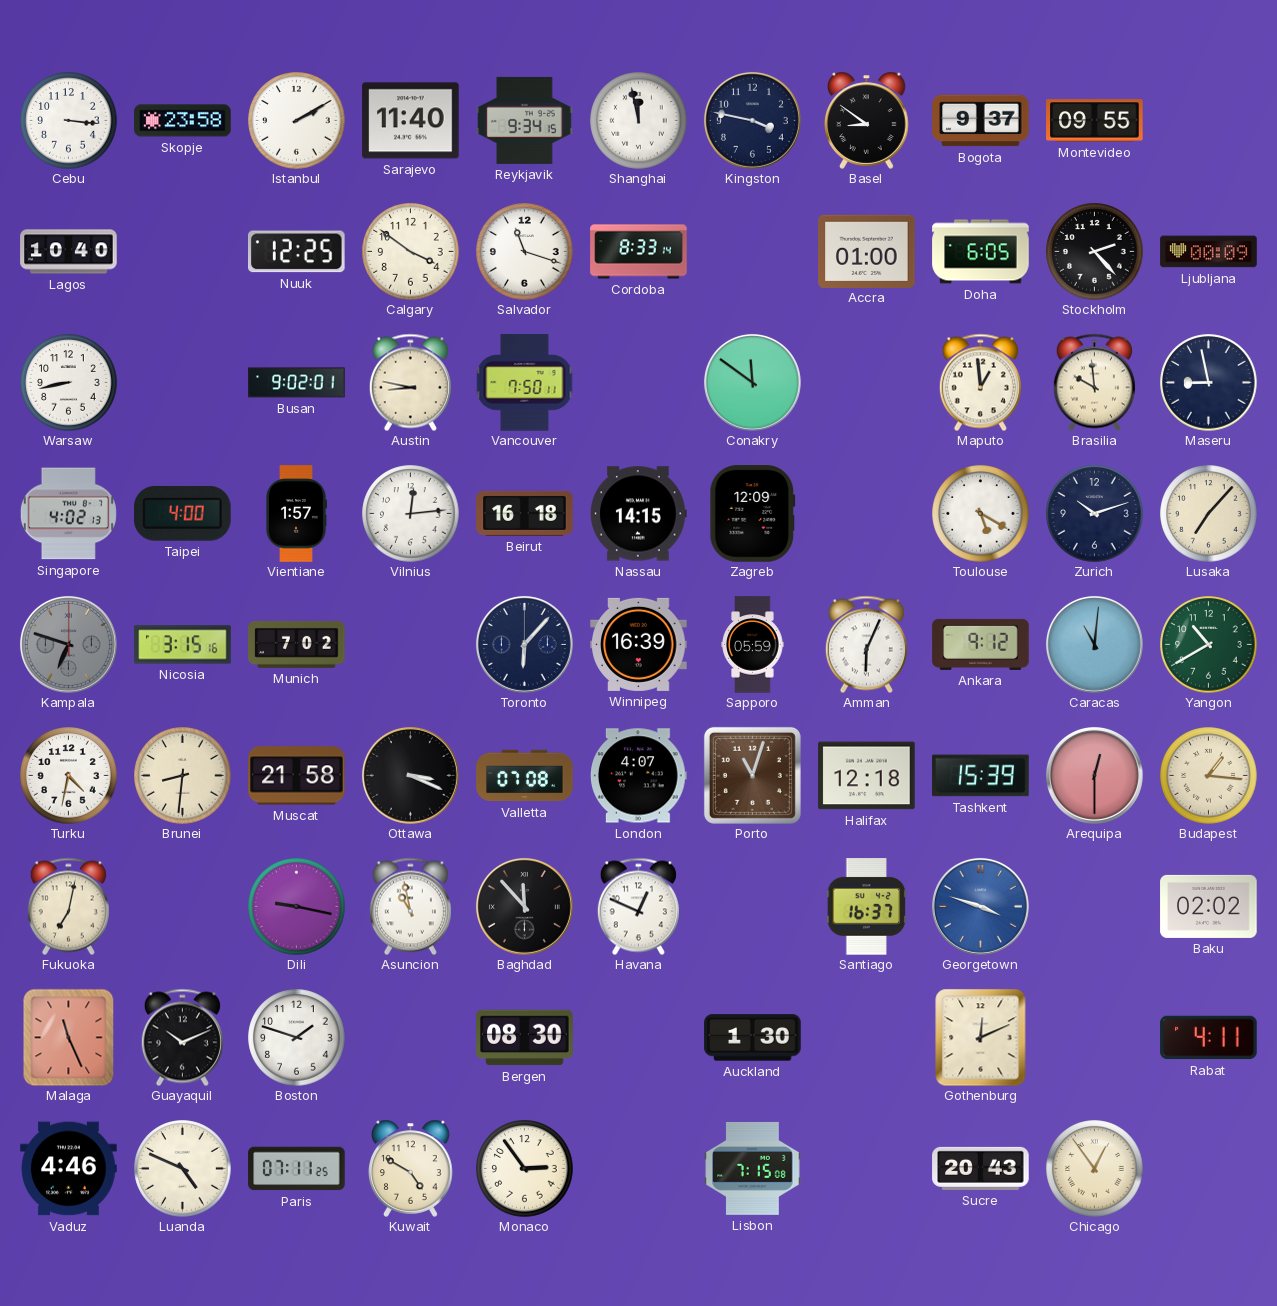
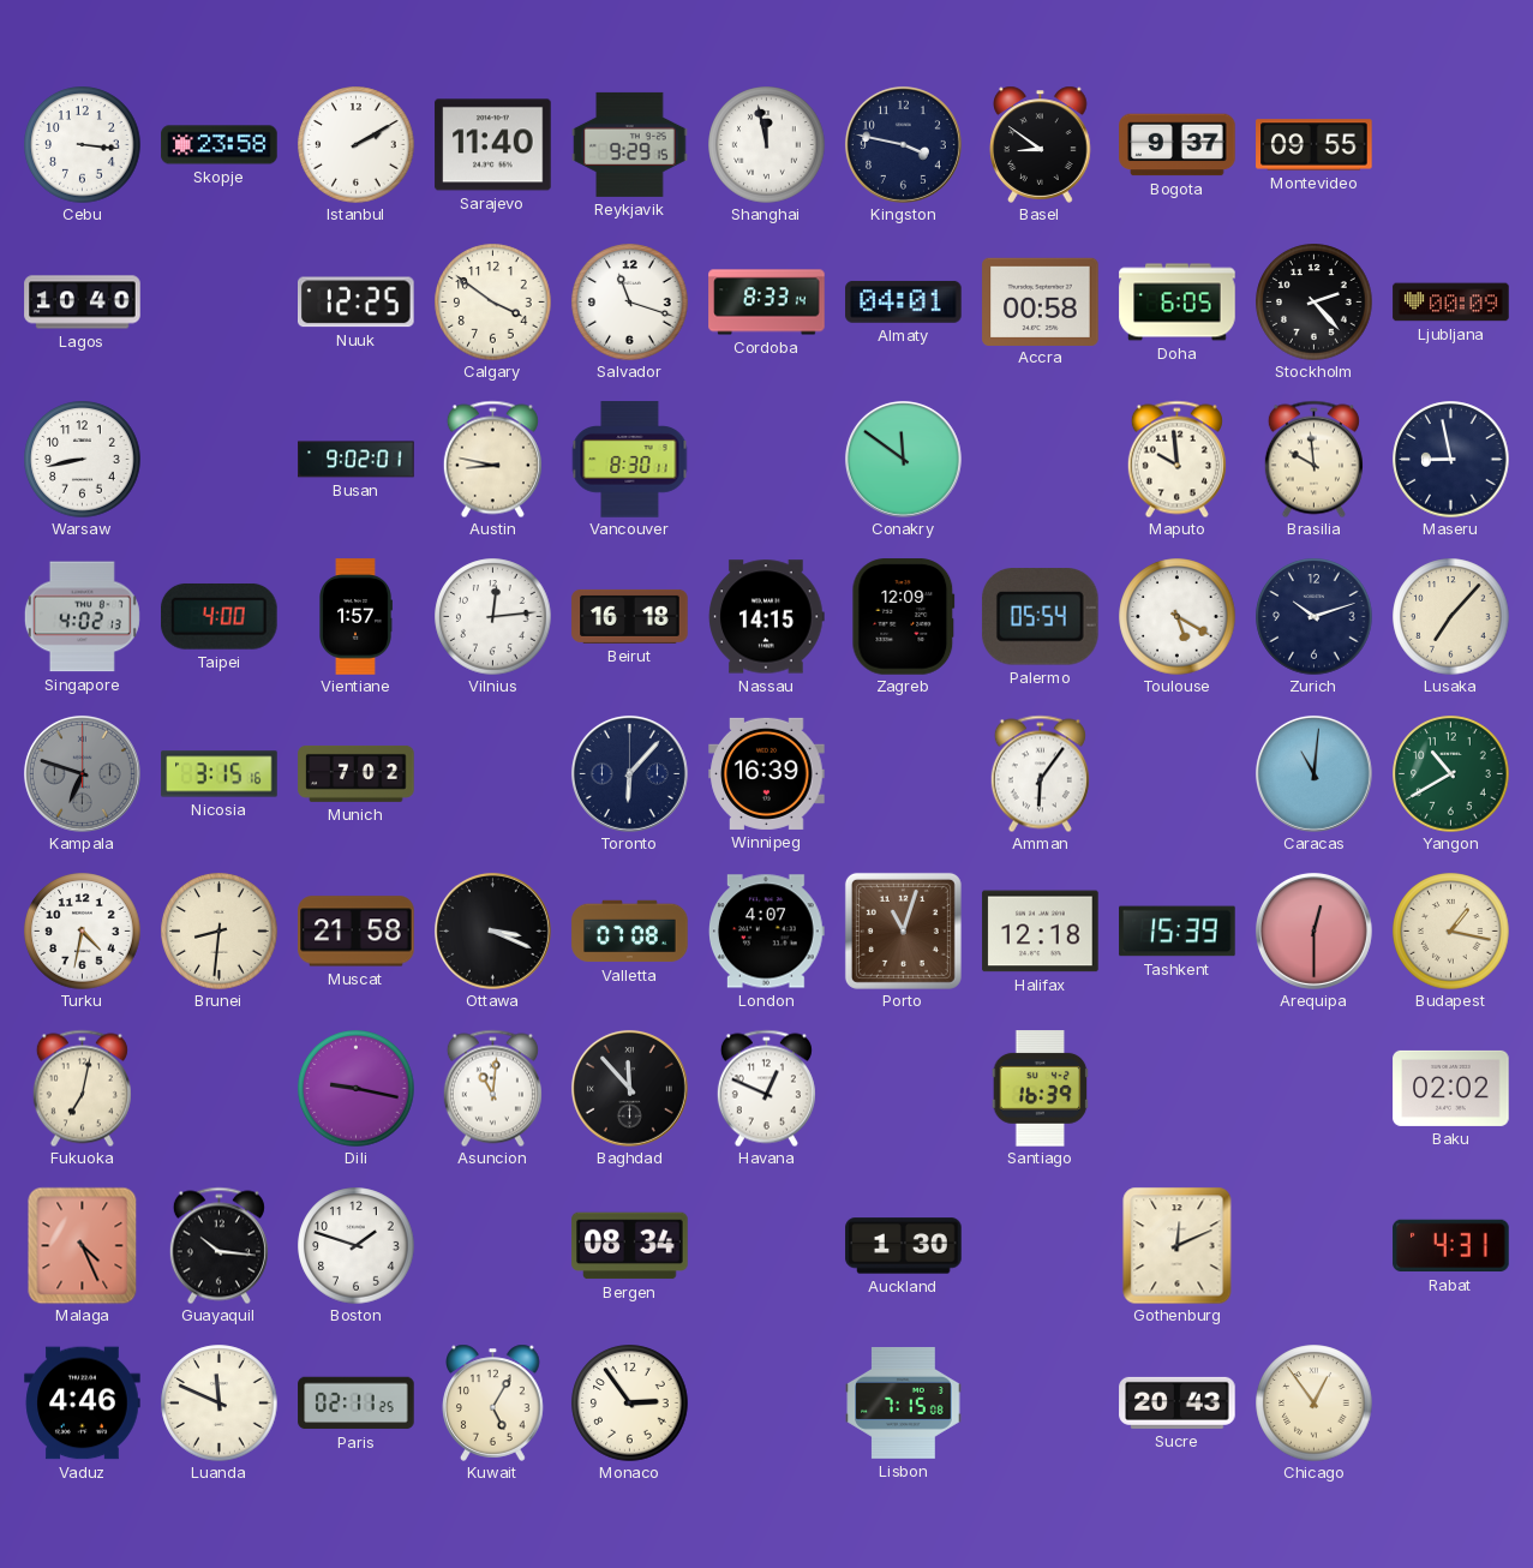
Reykjavik: 9:34 -> 9:29
Almaty: none -> 04:01
Accra: 01:00 -> 00:58
Vancouver: 7:50 -> 8:30
Maputo: 12:59 -> 9:59
Palermo: none -> 05:54
Sapporo: 05:59 -> none
Amman: 6:04 -> 6:06
Ankara: 9:12 -> none
Budapest: 1:16 -> 1:17
Asuncion: 10:58 -> 11:01
Santiago: 16:37 -> 16:39
Georgetown: 3:48 -> none
Malaga: 11:26 -> 4:26
Guayaquil: 10:11 -> 10:16
Bergen: 08:30 -> 08:34
Rabat: 4:11 -> 4:31
Luanda: 4:49 -> 11:49
Paris: 07:11 -> 02:11
Kuwait: 4:50 -> 5:05
